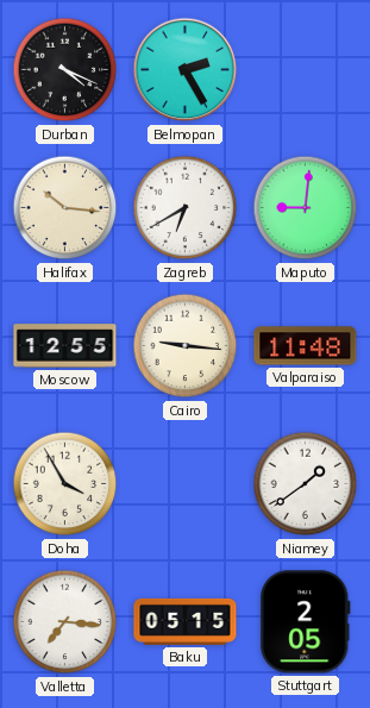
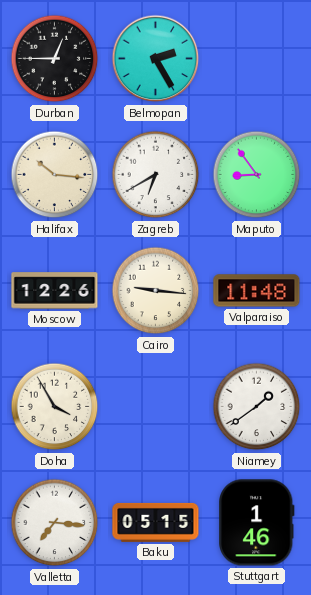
Durban: 4:19 -> 12:45
Maputo: 9:01 -> 8:54
Moscow: 12:55 -> 12:26
Stuttgart: 2:05 -> 1:46
